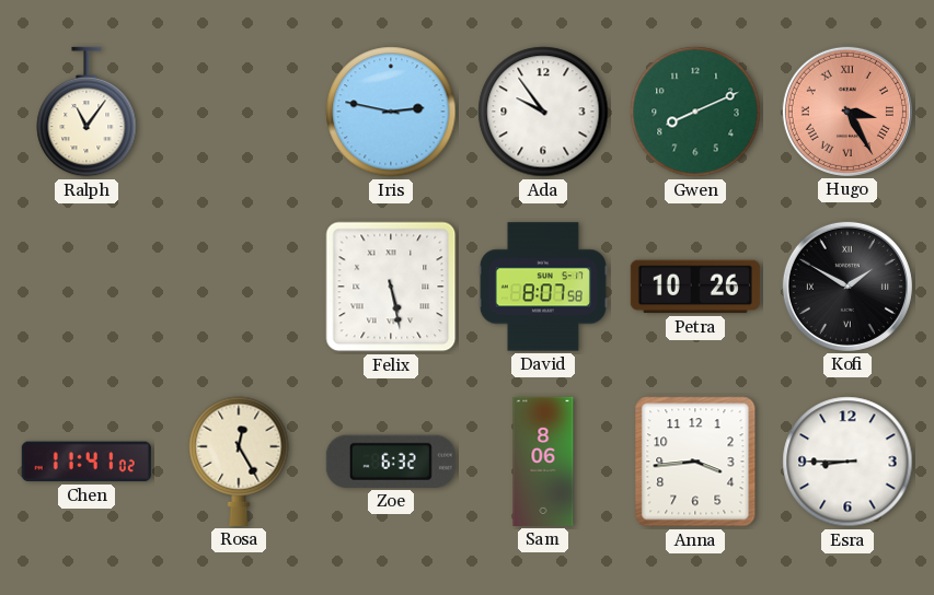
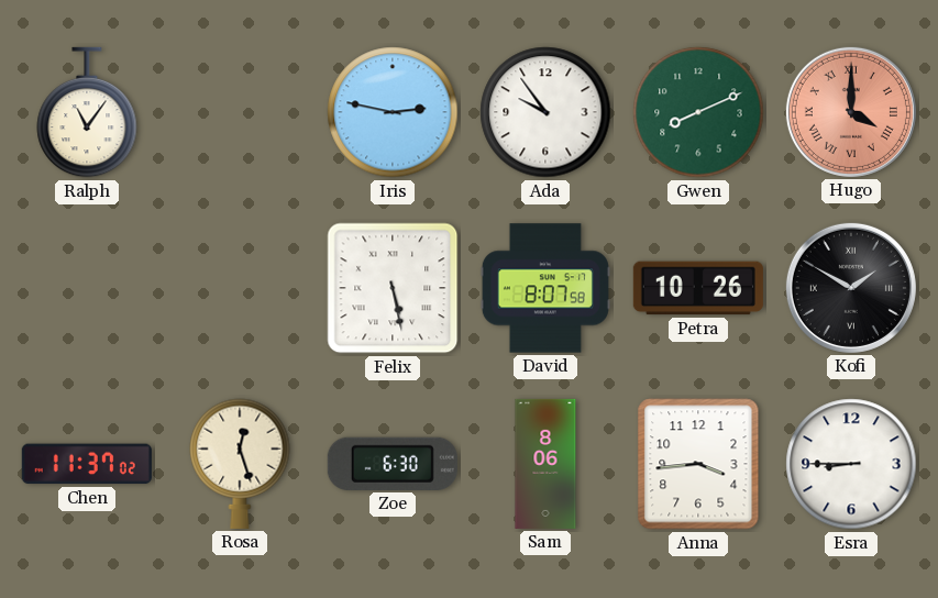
Hugo: 3:25 -> 4:00
Chen: 11:41 -> 11:37
Rosa: 12:25 -> 12:27
Zoe: 6:32 -> 6:30
